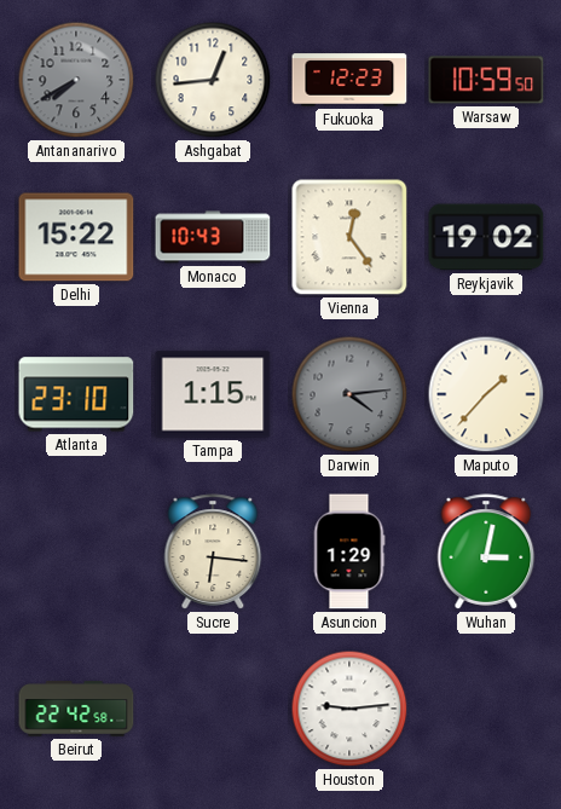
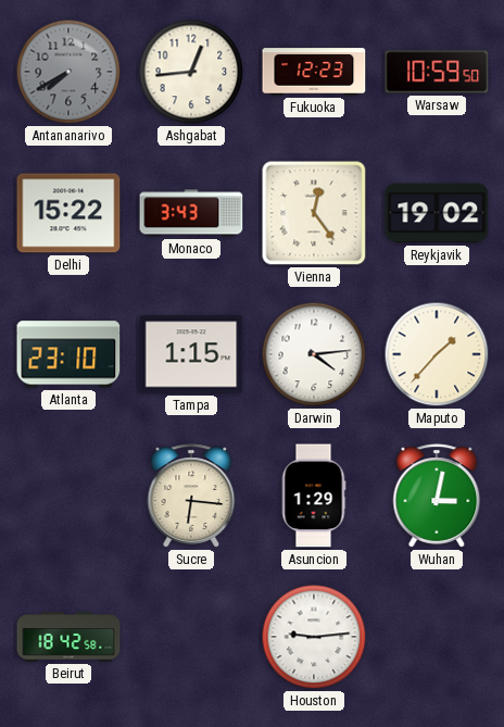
Monaco: 10:43 -> 3:43
Darwin dial: grey -> white
Beirut: 22:42 -> 18:42
